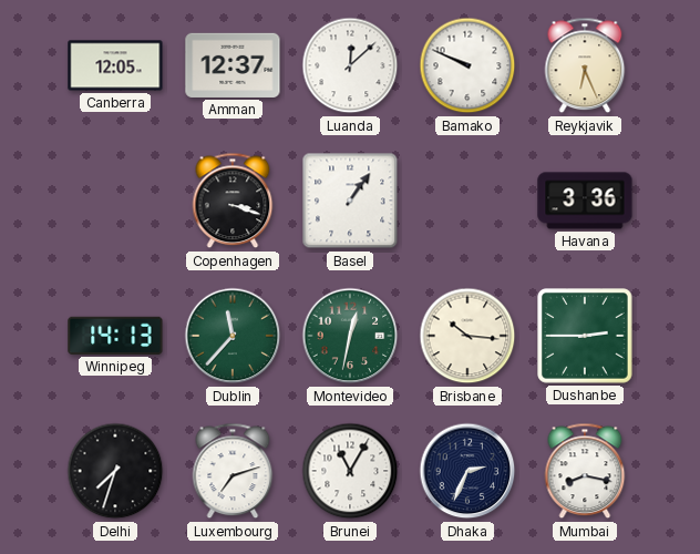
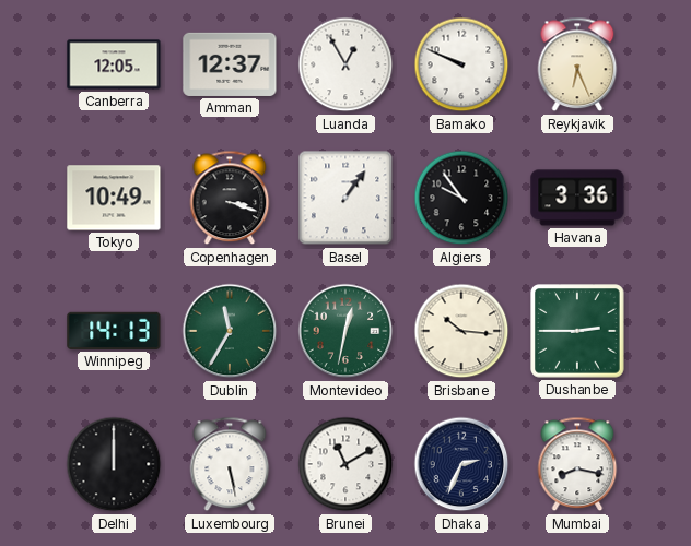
Luanda: 12:08 -> 12:55
Tokyo: none -> 10:49
Algiers: none -> 9:54
Dublin: 11:37 -> 11:35
Delhi: 7:33 -> 12:00
Luxembourg: 7:12 -> 5:28
Brunei: 11:05 -> 11:10
